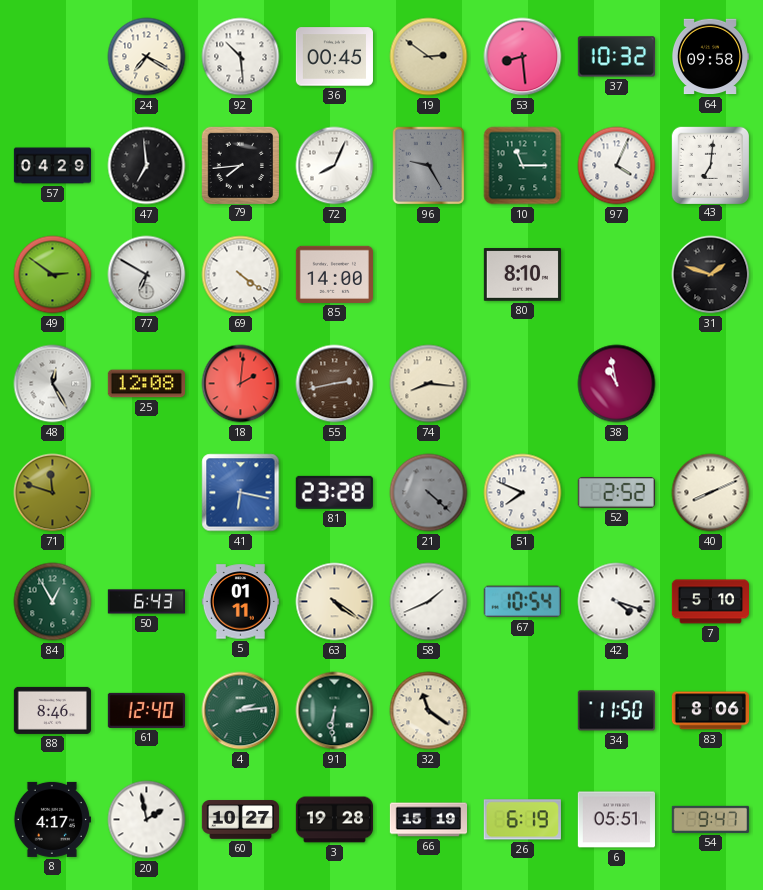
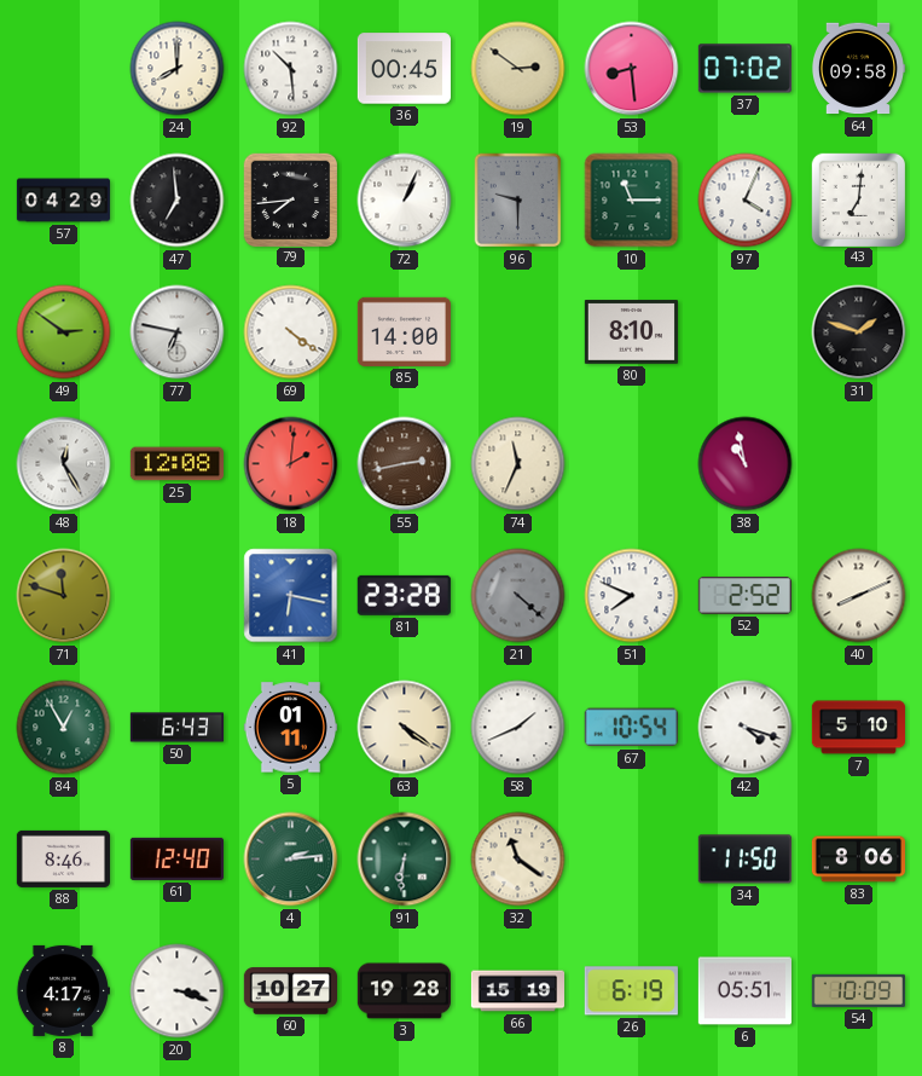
24: 7:20 -> 8:00
37: 10:32 -> 07:02
72: 8:04 -> 1:04
96: 9:25 -> 9:30
77: 6:50 -> 6:47
74: 8:16 -> 11:34
20: 1:58 -> 3:18
54: 9:47 -> 10:09
